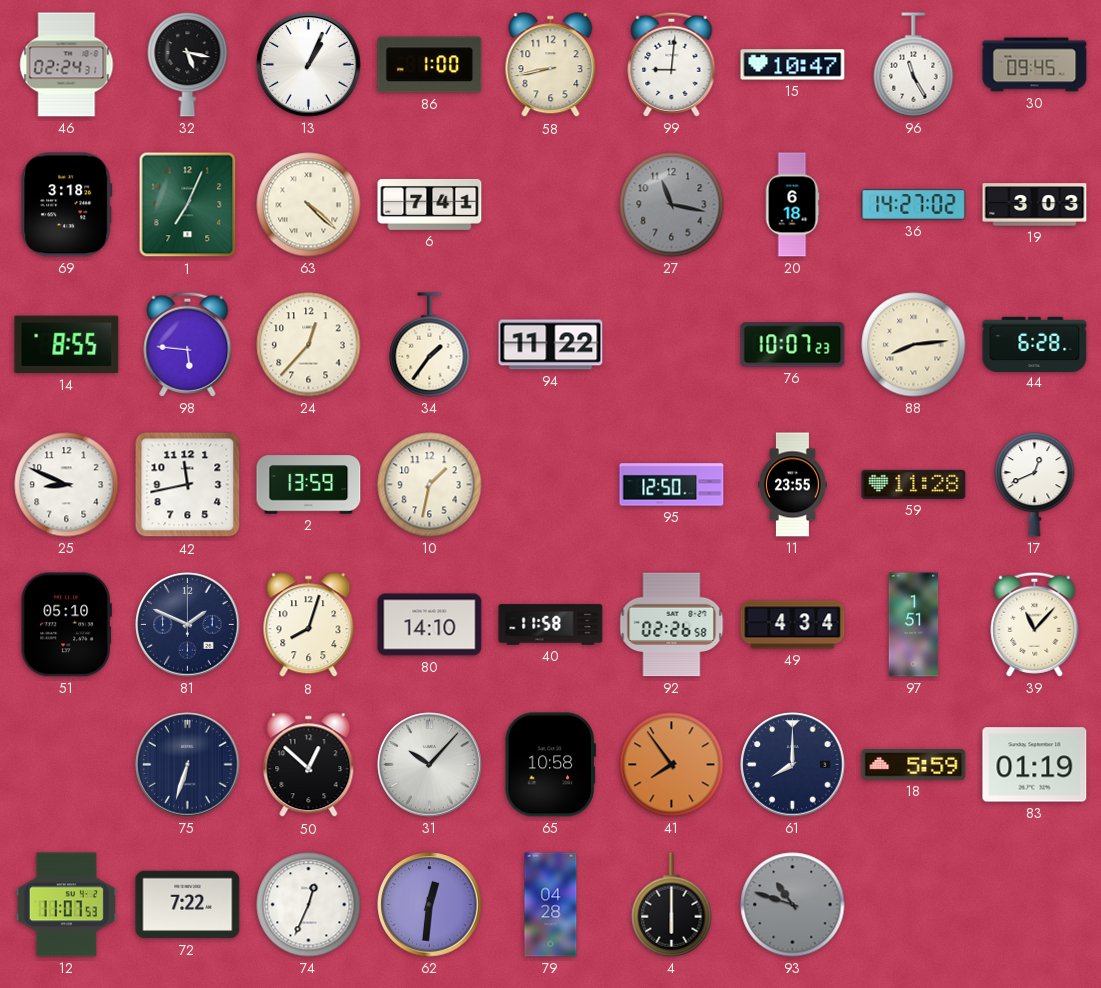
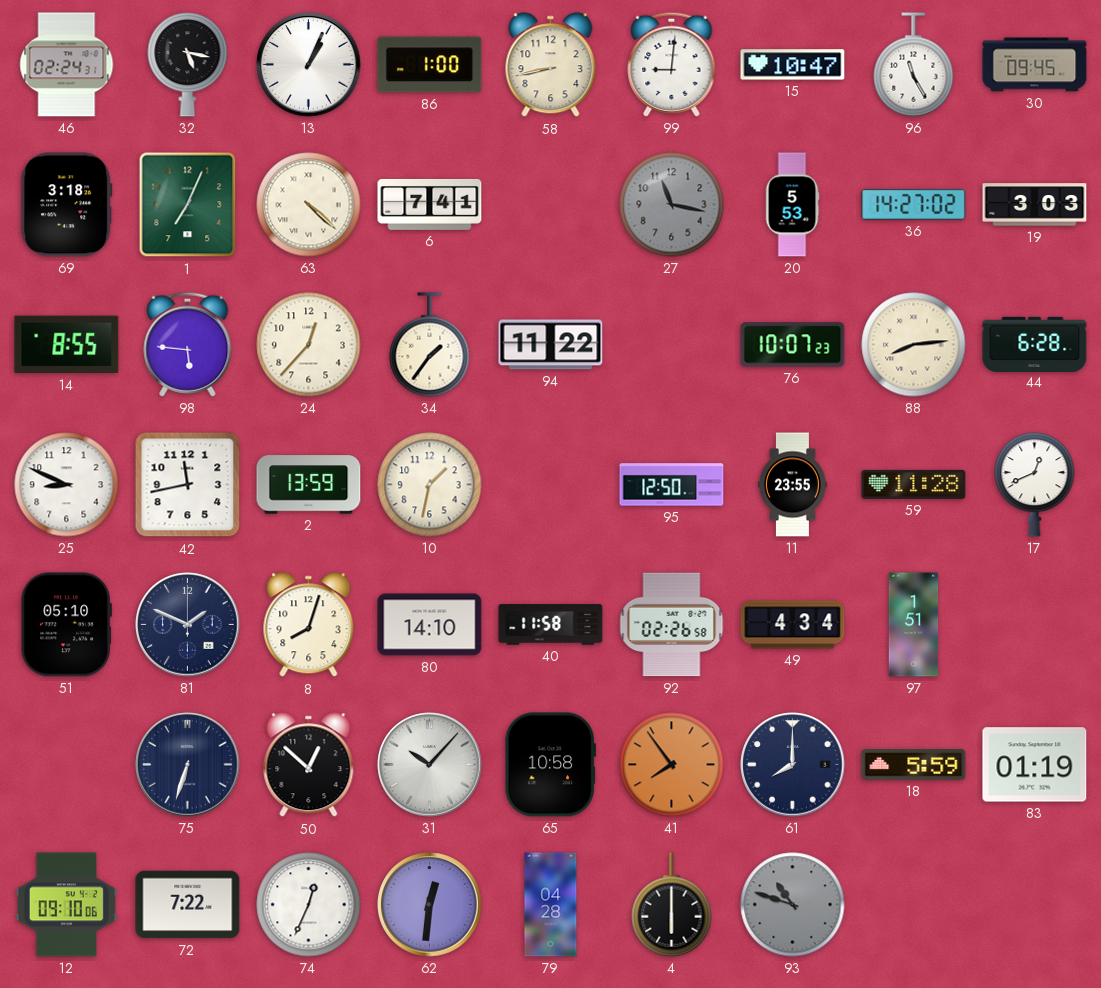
20: 6:18 -> 5:53
39: 11:07 -> none
12: 11:07 -> 09:10
